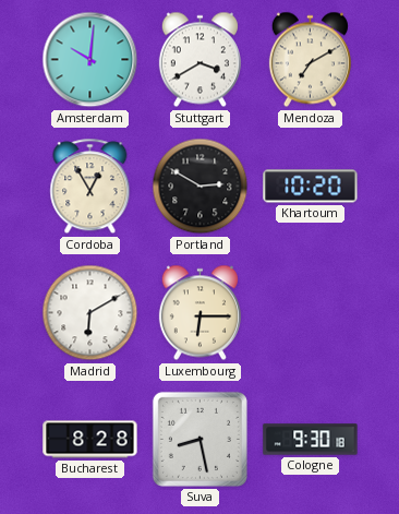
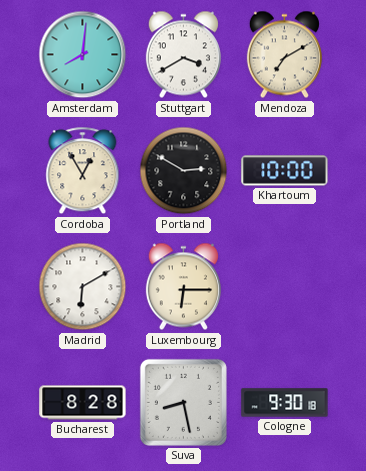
Amsterdam: 10:01 -> 8:01
Khartoum: 10:20 -> 10:00
